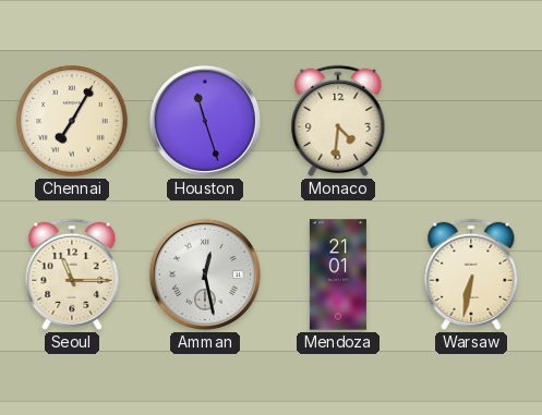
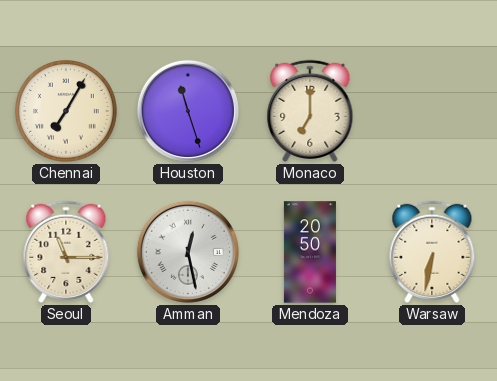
Monaco: 4:31 -> 7:00
Mendoza: 21:01 -> 20:50
